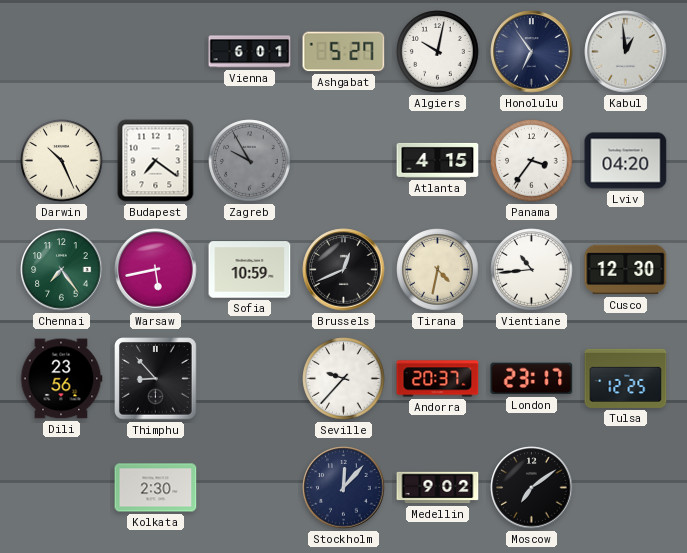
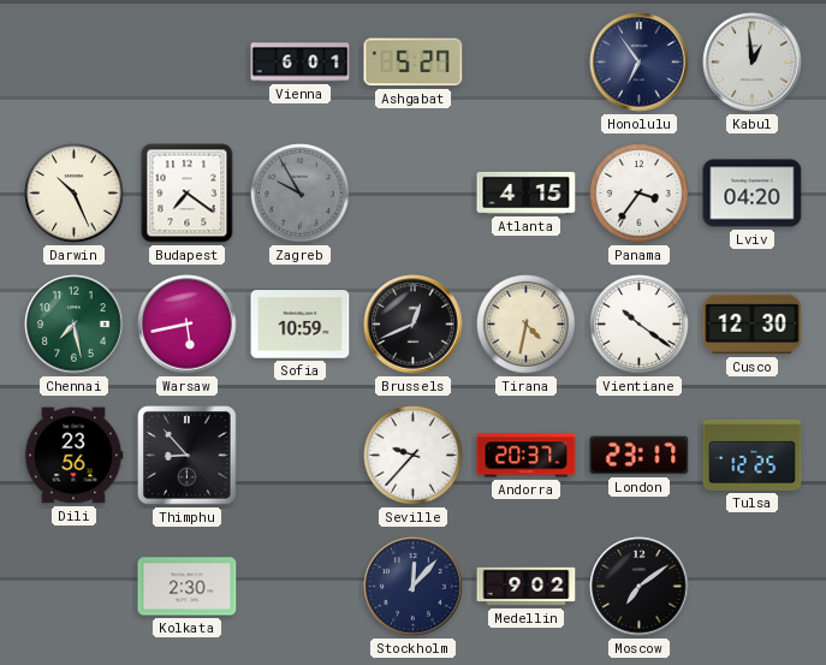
Algiers: 10:02 -> none
Chennai: 7:24 -> 7:28
Vientiane: 10:44 -> 10:21
